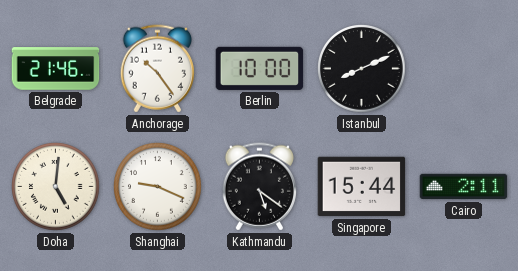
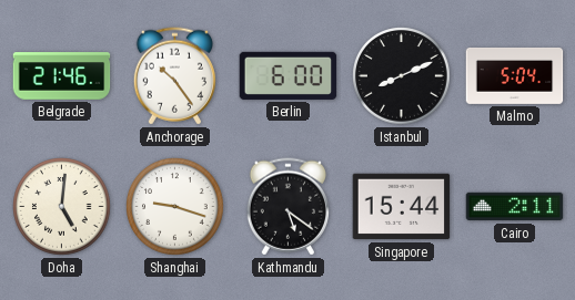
Berlin: 10:00 -> 6:00
Malmo: none -> 5:04
Shanghai: 9:19 -> 9:18
